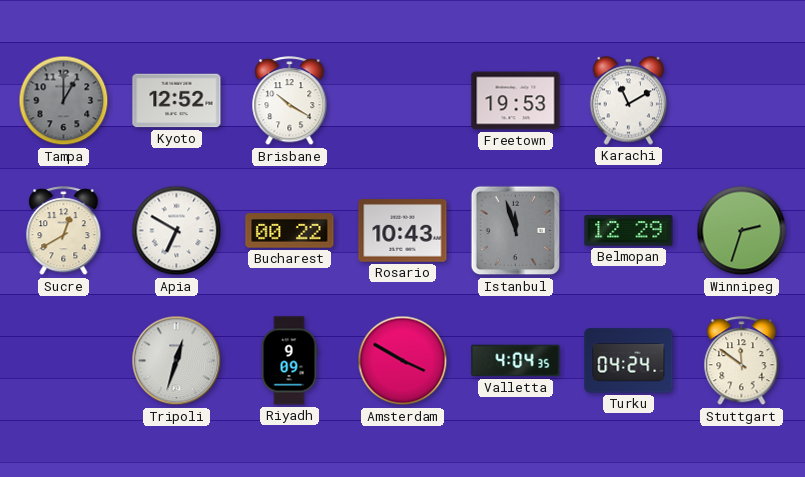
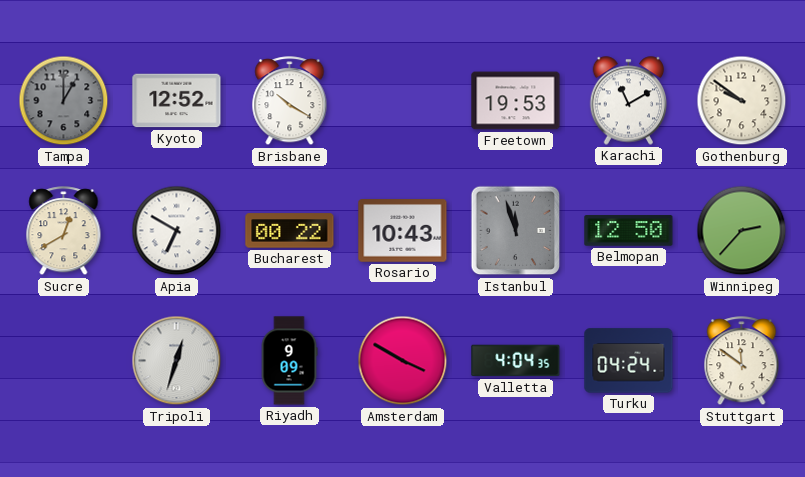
Gothenburg: none -> 9:51
Belmopan: 12:29 -> 12:50
Winnipeg: 2:33 -> 2:37
